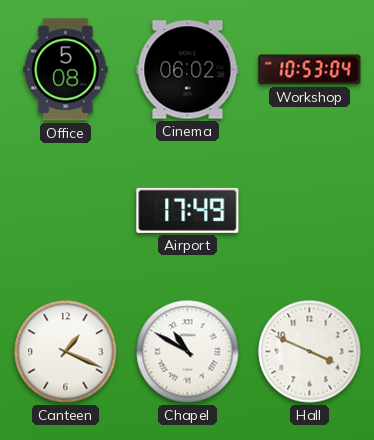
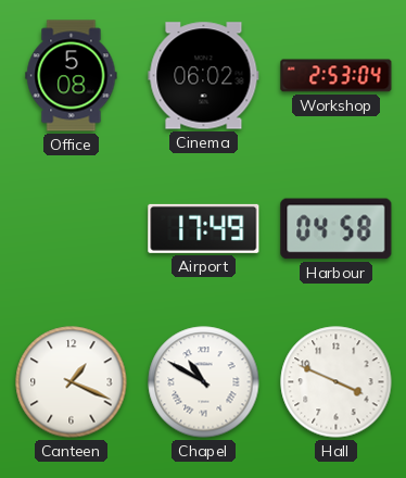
Workshop: 10:53 -> 2:53
Harbour: none -> 04:58
